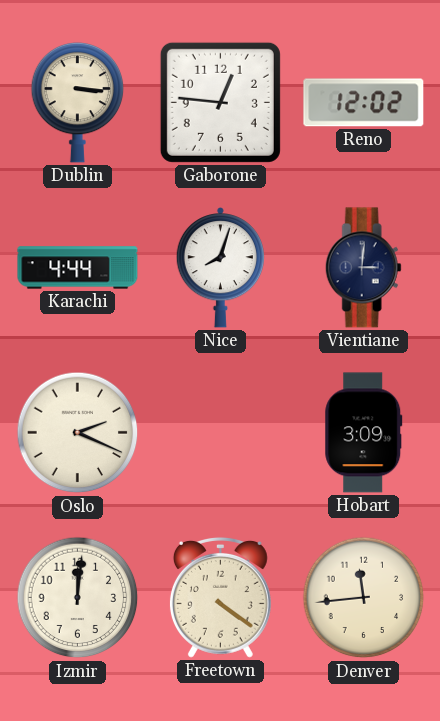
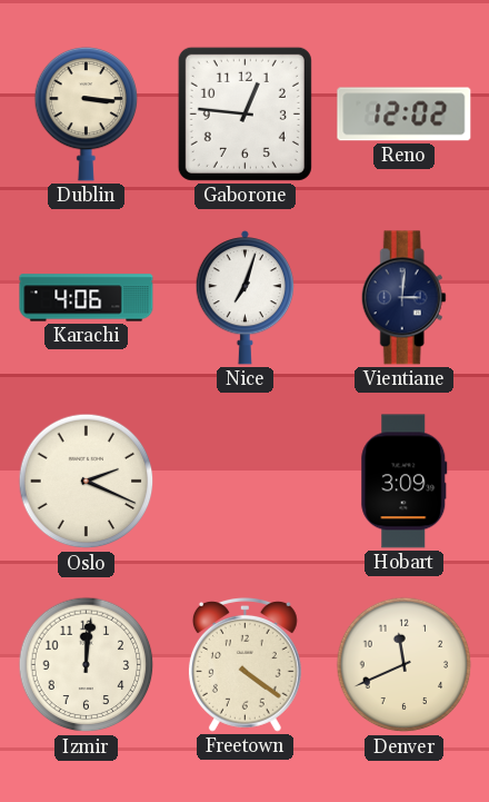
Karachi: 4:44 -> 4:06
Nice: 8:03 -> 7:03
Denver: 11:44 -> 11:41
